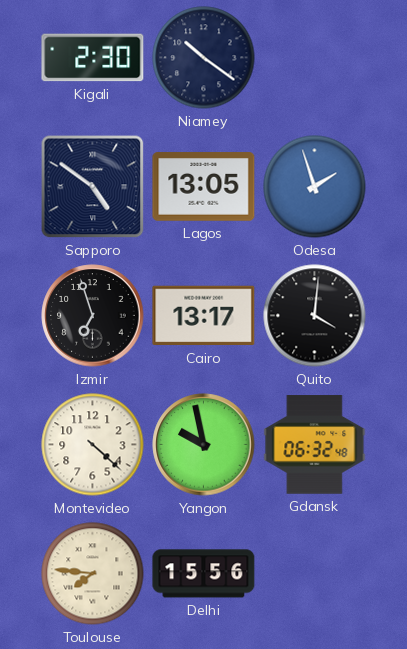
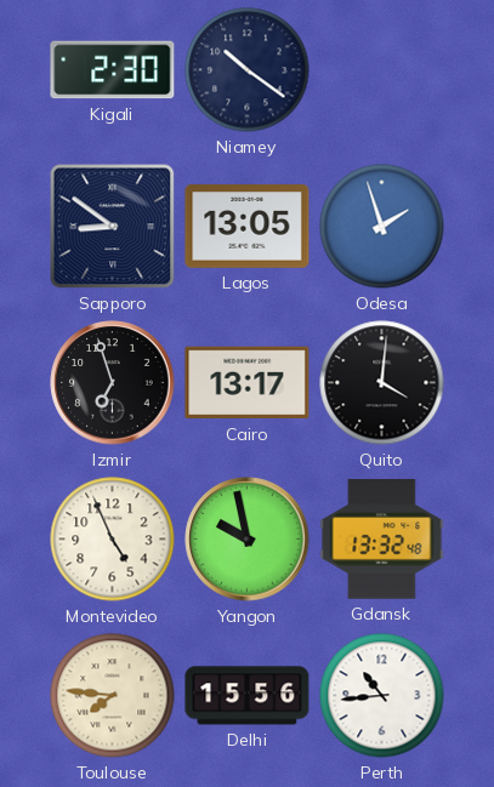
Sapporo: 4:51 -> 8:51
Montevideo: 4:22 -> 4:56
Gdansk: 06:32 -> 13:32
Perth: none -> 10:44
